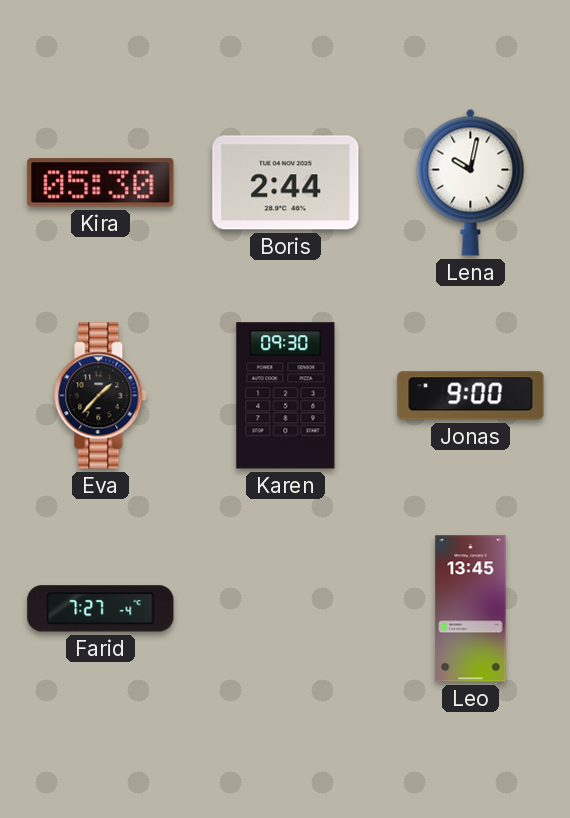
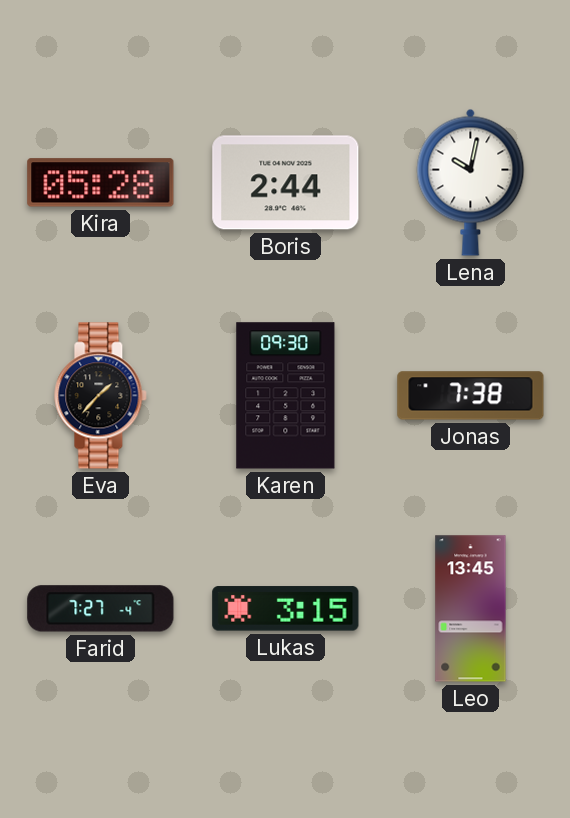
Kira: 05:30 -> 05:28
Jonas: 9:00 -> 7:38
Lukas: none -> 3:15
